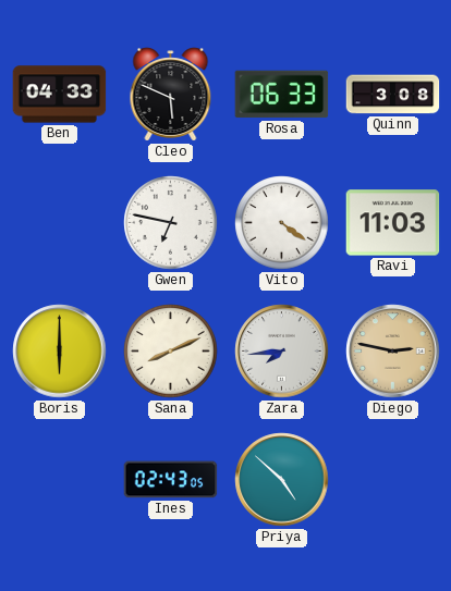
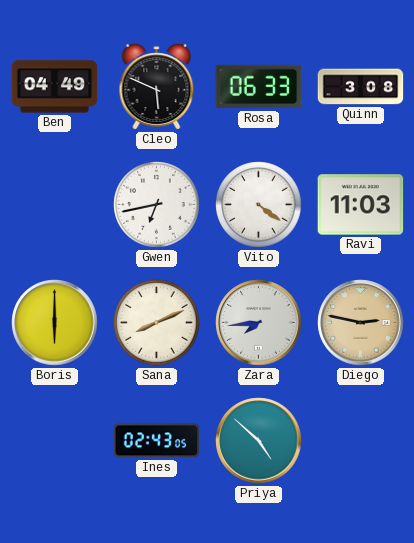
Ben: 04:33 -> 04:49
Gwen: 6:47 -> 6:43
